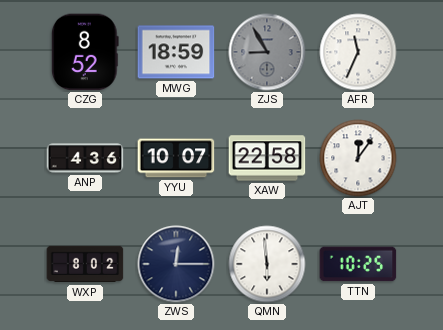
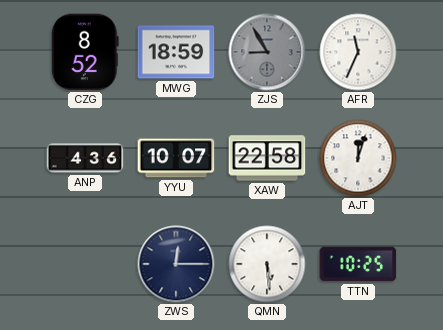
AJT: 12:06 -> 12:03
WXP: 8:02 -> none
QMN: 5:59 -> 5:29
